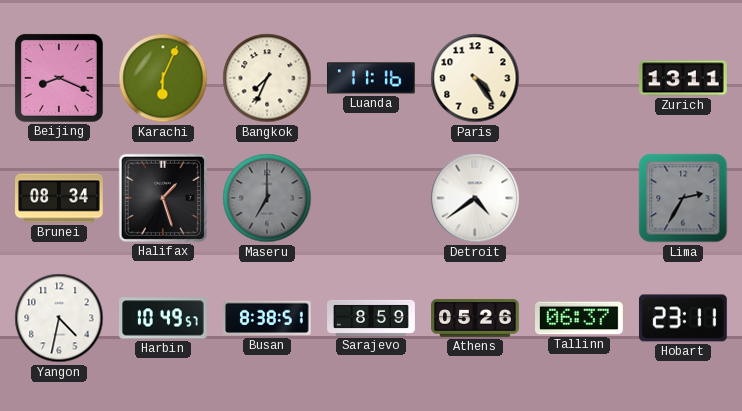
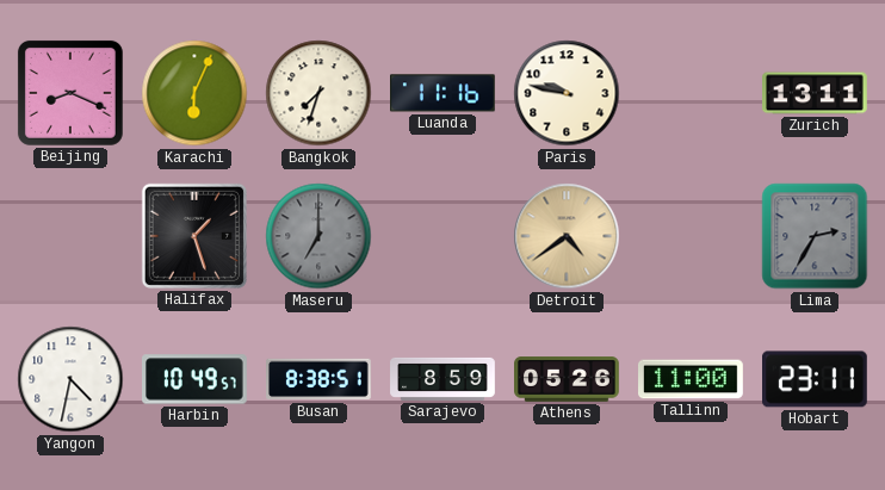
Bangkok: 7:34 -> 7:33
Paris: 4:24 -> 9:47
Brunei: 08:34 -> none
Detroit dial: white -> champagne
Tallinn: 06:37 -> 11:00
